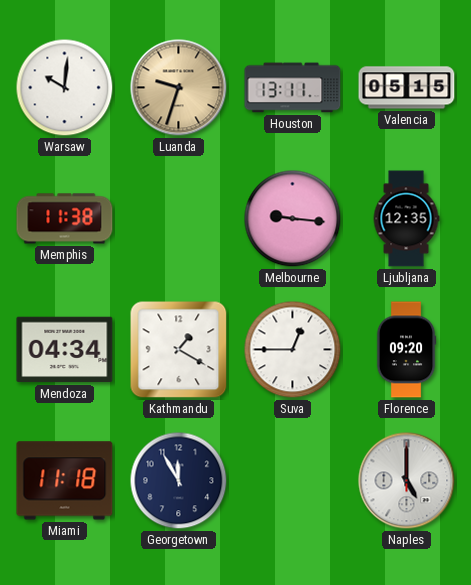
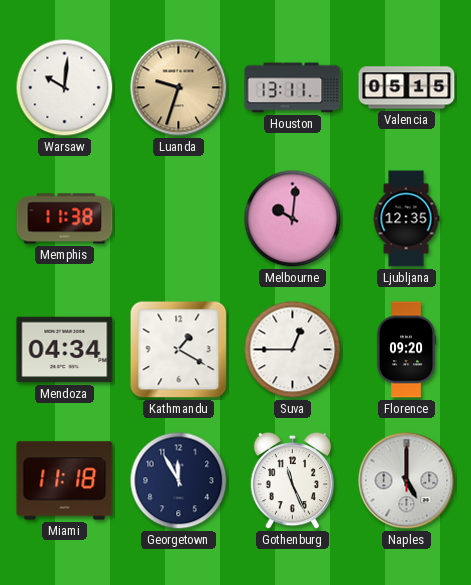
Melbourne: 9:16 -> 10:01
Gothenburg: none -> 11:26
